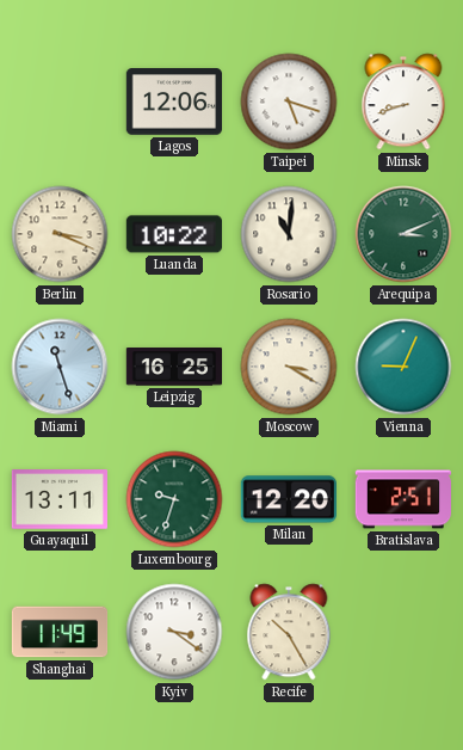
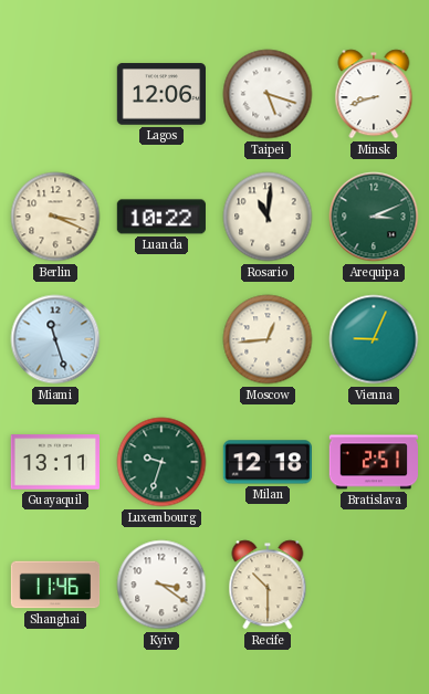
Leipzig: 16:25 -> none
Moscow: 3:20 -> 12:44
Milan: 12:20 -> 12:18
Shanghai: 11:49 -> 11:46
Recife: 10:25 -> 10:30
